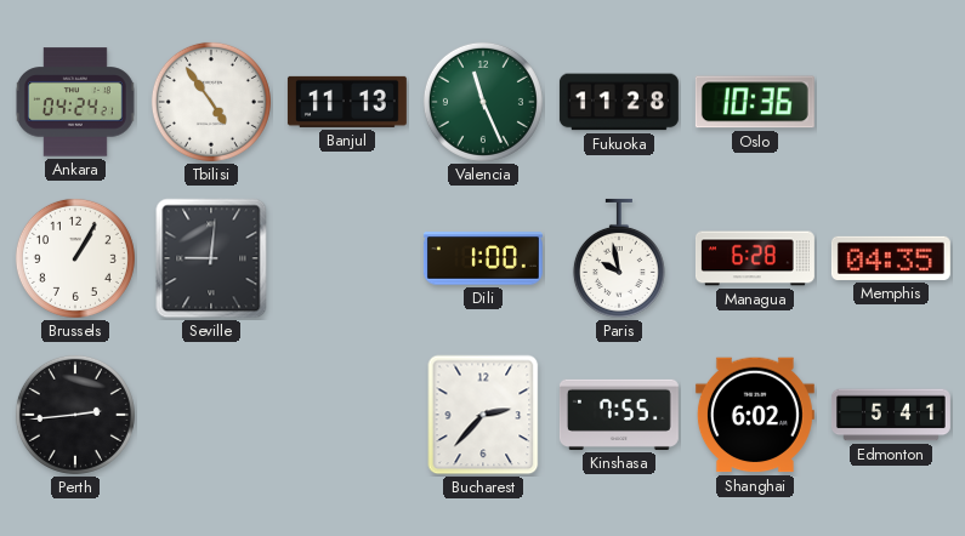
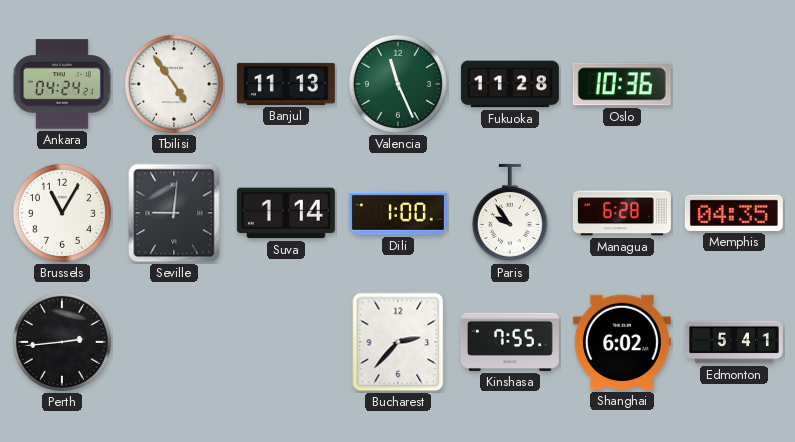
Brussels: 1:05 -> 11:05
Suva: none -> 1:14
Paris: 9:58 -> 9:54
